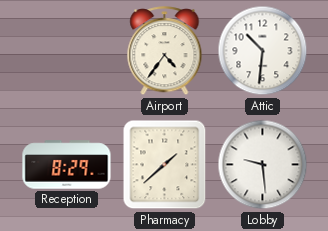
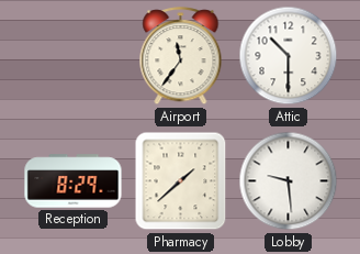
Airport: 4:36 -> 11:36
Attic: 10:31 -> 10:30
